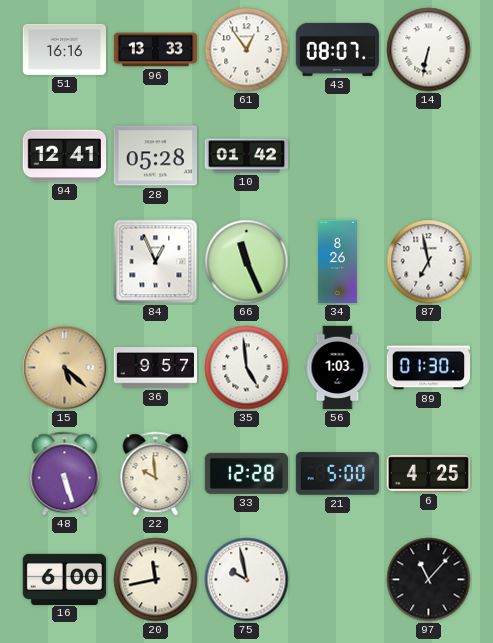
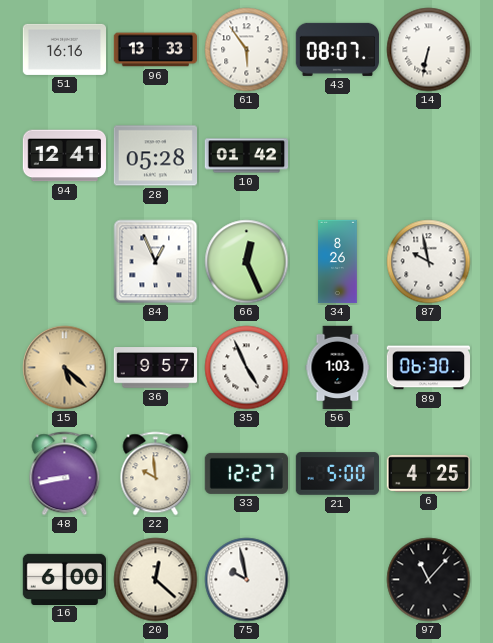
61: 12:54 -> 5:54
66: 11:26 -> 12:26
87: 6:58 -> 9:58
35: 4:59 -> 4:56
89: 01:30 -> 06:30
48: 5:27 -> 8:43
33: 12:28 -> 12:27
20: 11:43 -> 12:22
